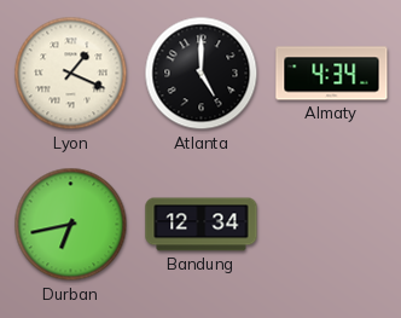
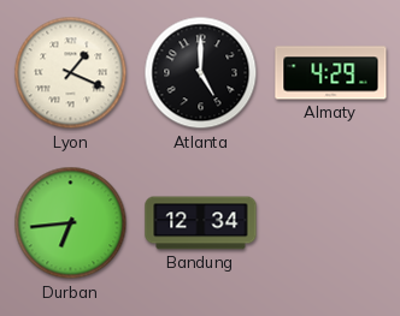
Almaty: 4:34 -> 4:29
Durban: 6:43 -> 6:44
